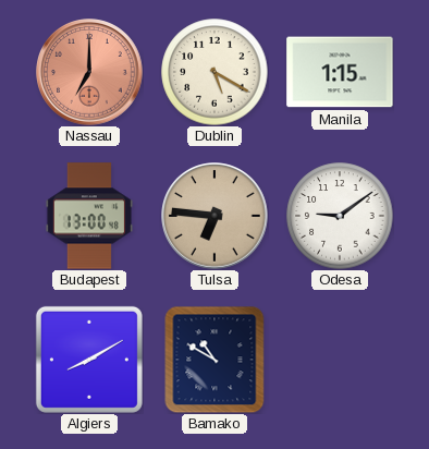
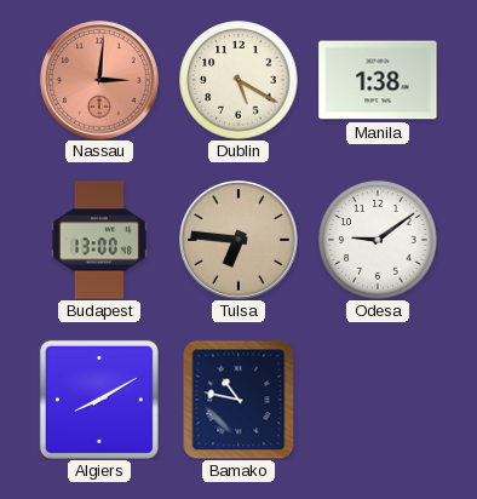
Nassau: 7:00 -> 3:01
Manila: 1:15 -> 1:38
Bamako: 10:50 -> 10:47
